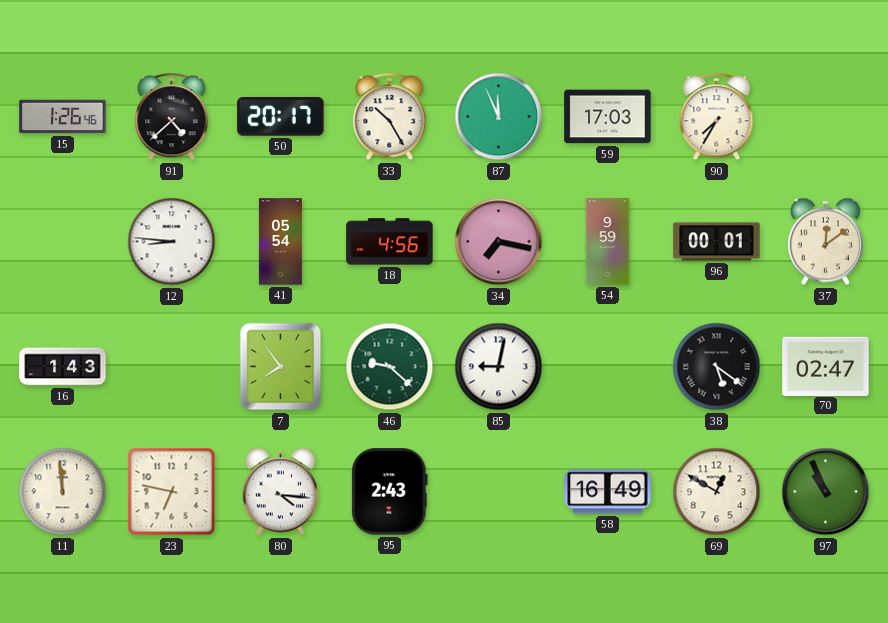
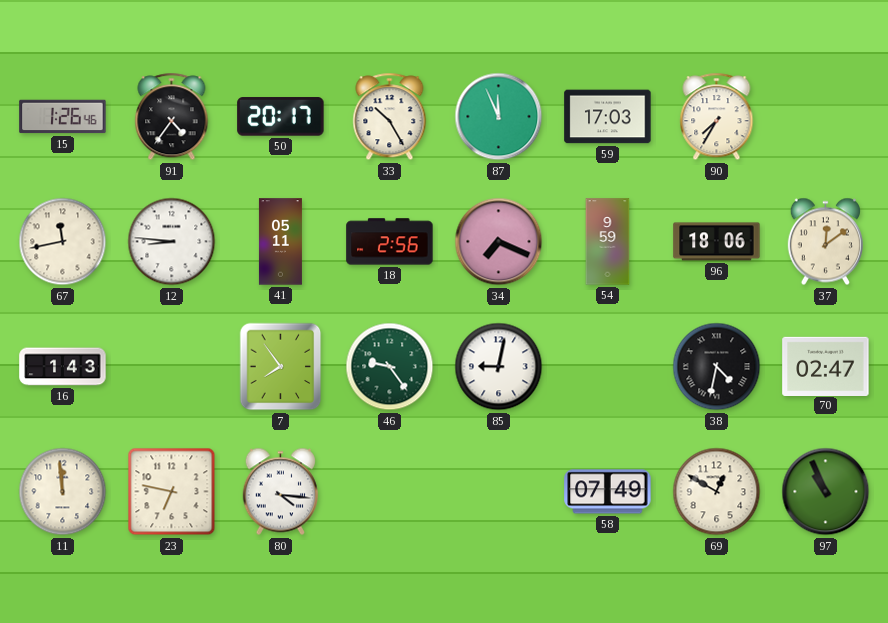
91: 4:38 -> 4:36
67: none -> 11:43
41: 05:54 -> 05:11
18: 4:56 -> 2:56
34: 7:17 -> 7:19
96: 00:01 -> 18:06
46: 9:22 -> 9:24
38: 5:21 -> 4:32
95: 2:43 -> none
58: 16:49 -> 07:49
